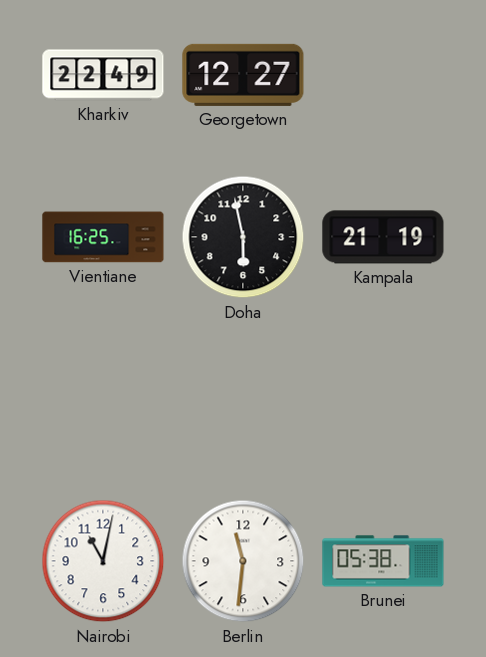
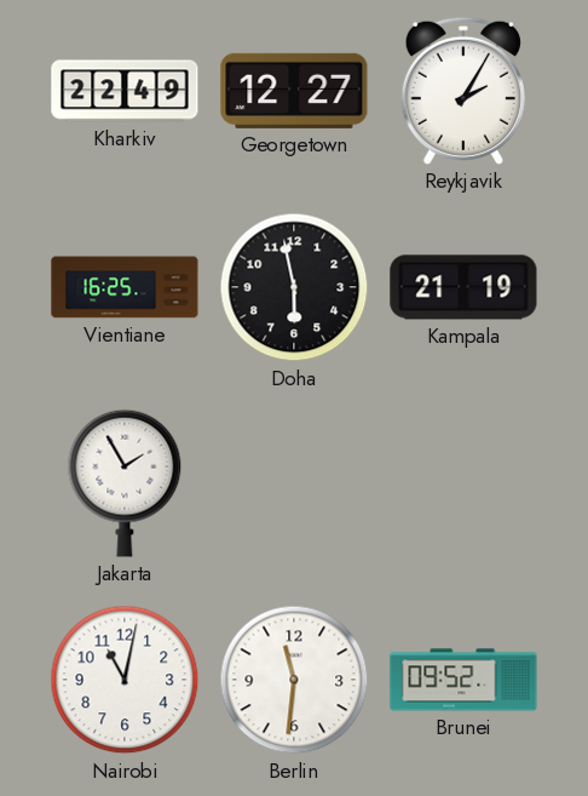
Reykjavik: none -> 2:05
Jakarta: none -> 1:55
Brunei: 05:38 -> 09:52
